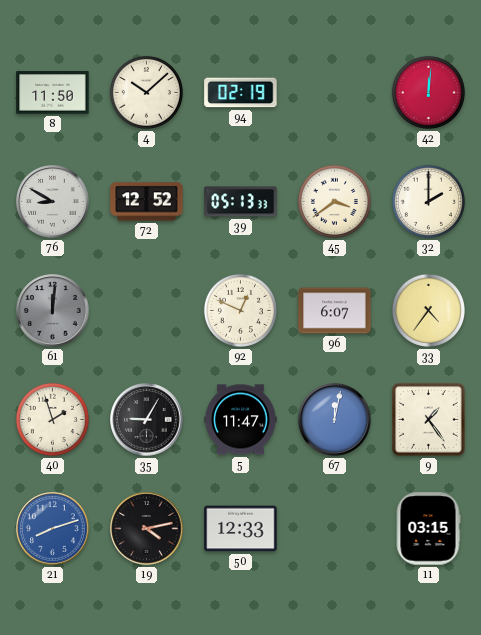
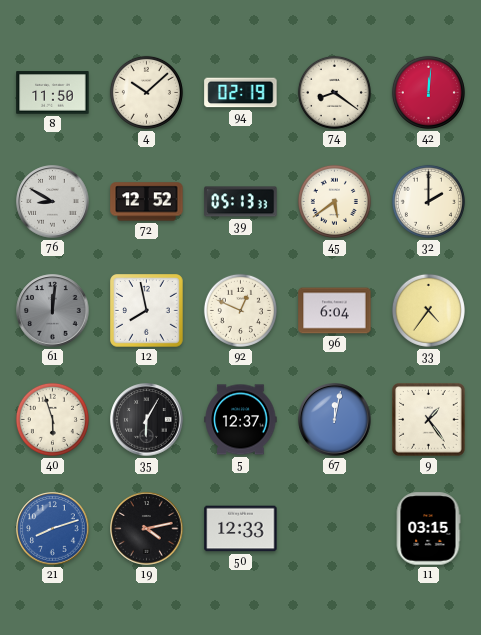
74: none -> 8:21
45: 3:39 -> 5:39
12: none -> 7:58
96: 6:07 -> 6:04
40: 1:57 -> 5:57
35: 9:05 -> 6:05
5: 11:47 -> 12:37
